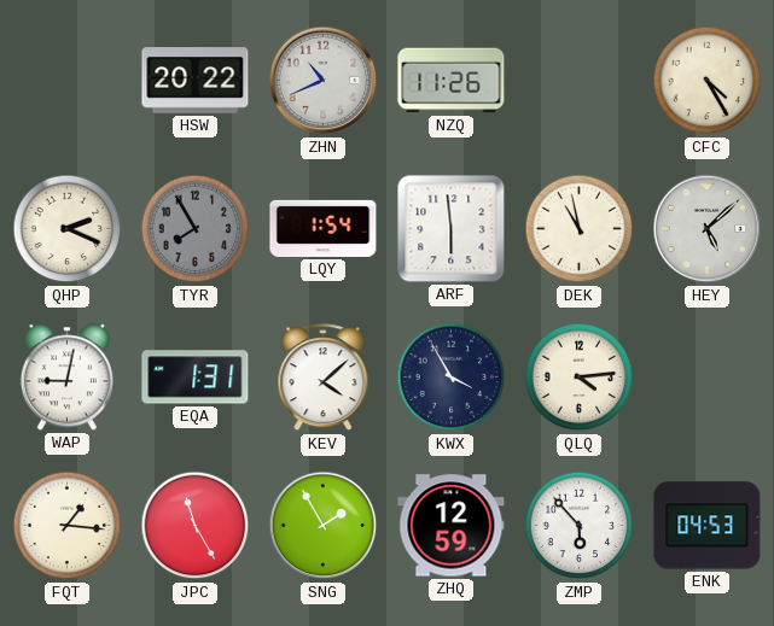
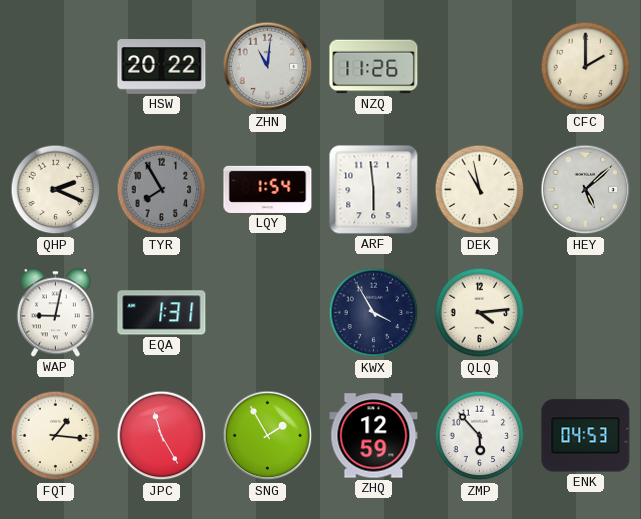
ZHN: 10:41 -> 11:01
CFC: 4:25 -> 2:00
KEV: 4:08 -> none
